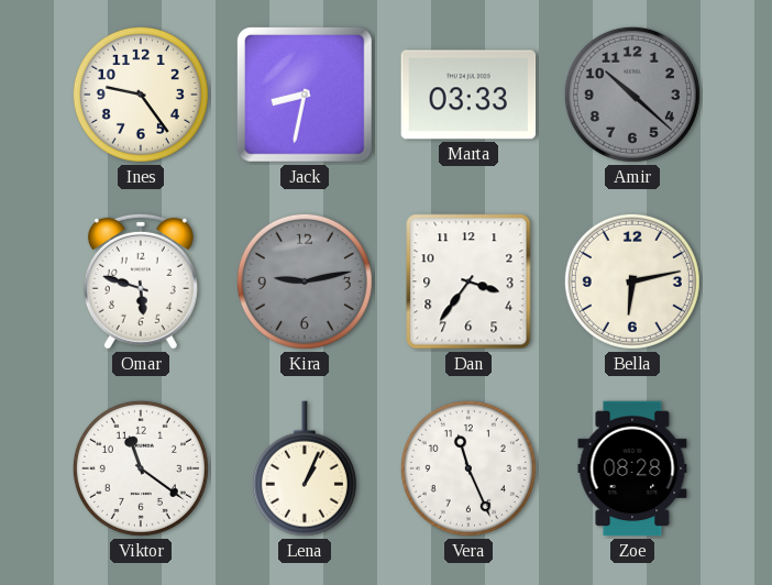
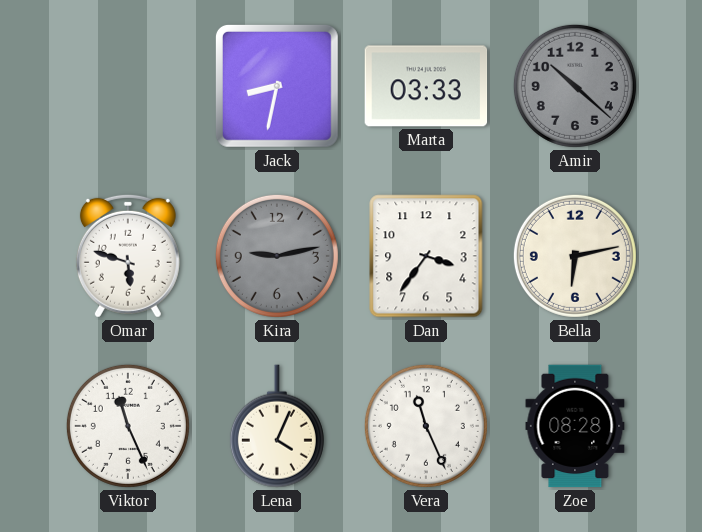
Ines: 9:24 -> none
Viktor: 11:21 -> 11:26
Lena: 1:04 -> 4:04
